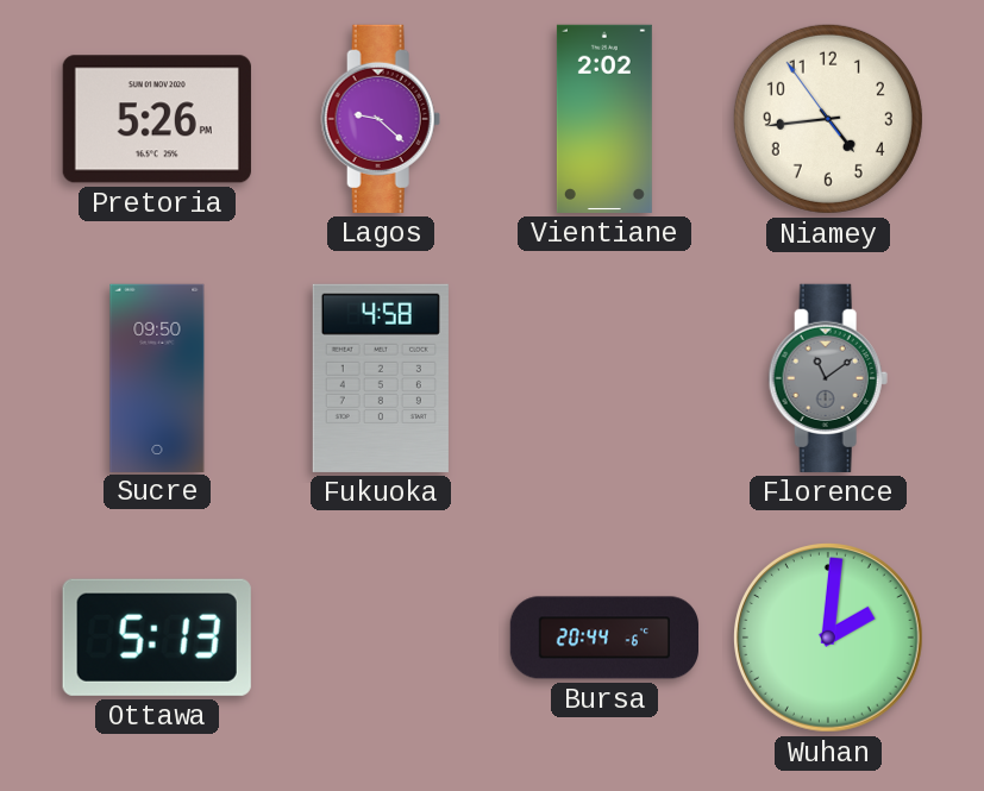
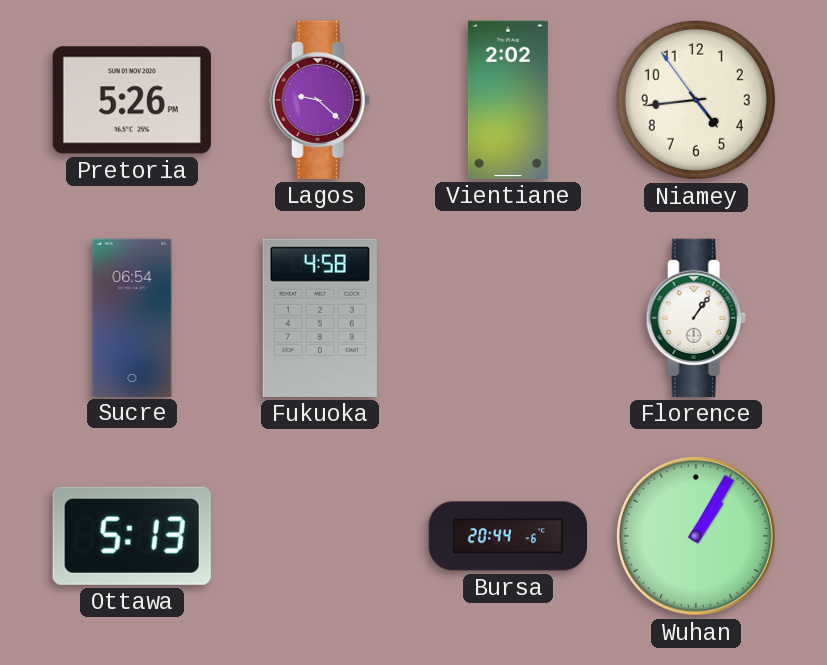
Sucre: 09:50 -> 06:54
Florence: 11:09 -> 1:06
Florence dial: grey -> white
Wuhan: 2:01 -> 1:05
